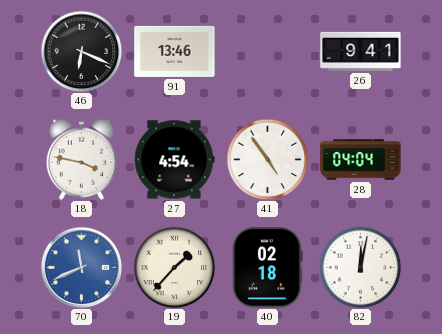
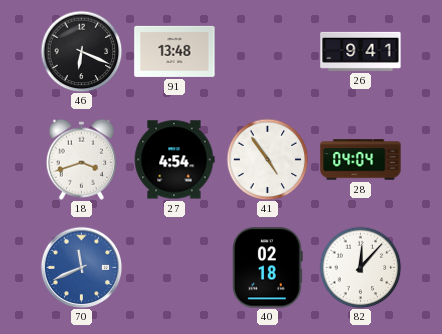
91: 13:46 -> 13:48
18: 3:47 -> 3:42
19: 1:37 -> none
82: 12:02 -> 12:07
